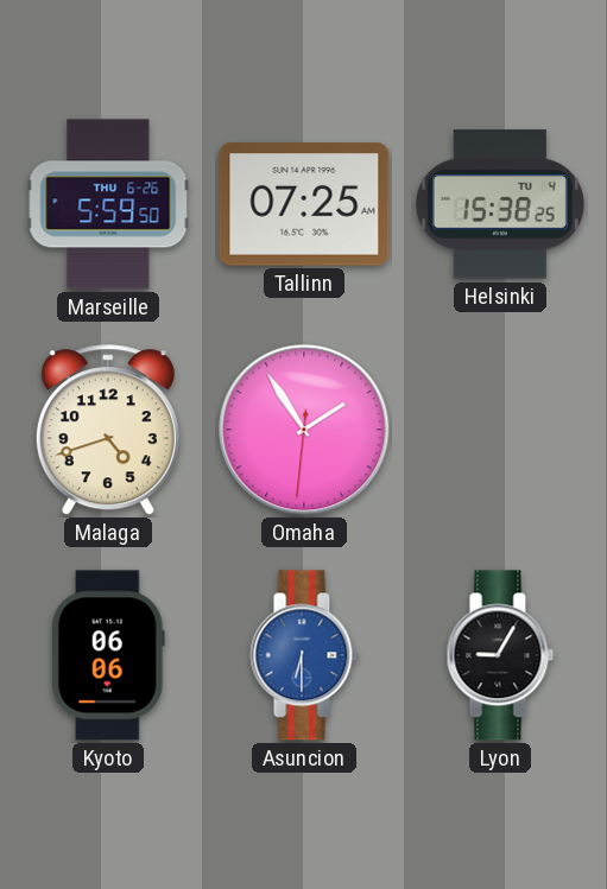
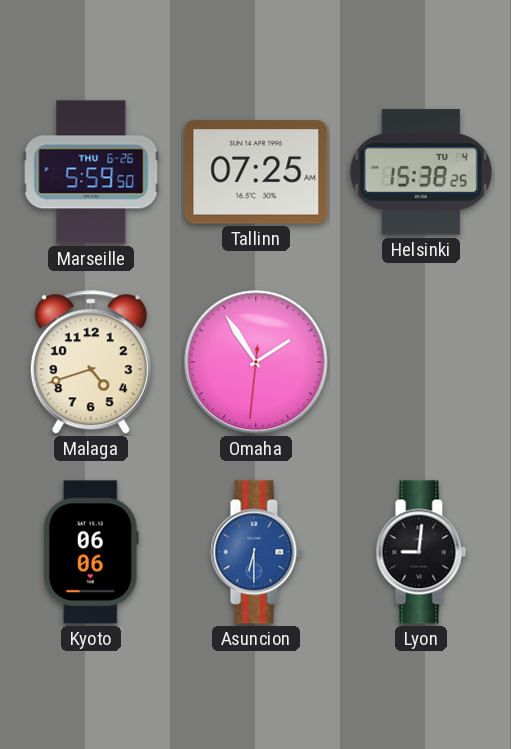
Lyon: 9:05 -> 9:01
